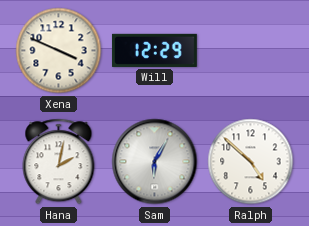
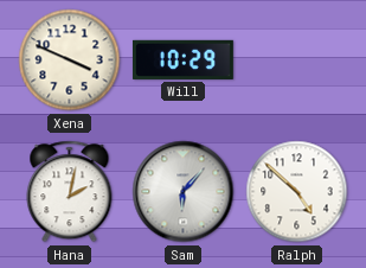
Will: 12:29 -> 10:29
Sam: 6:05 -> 6:07
